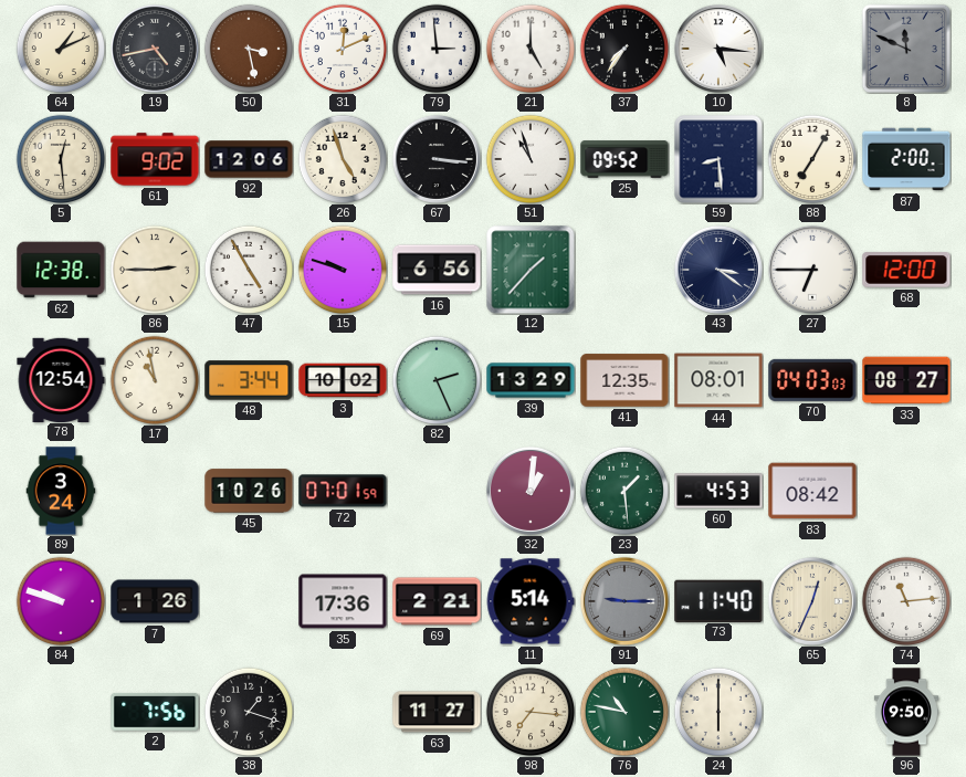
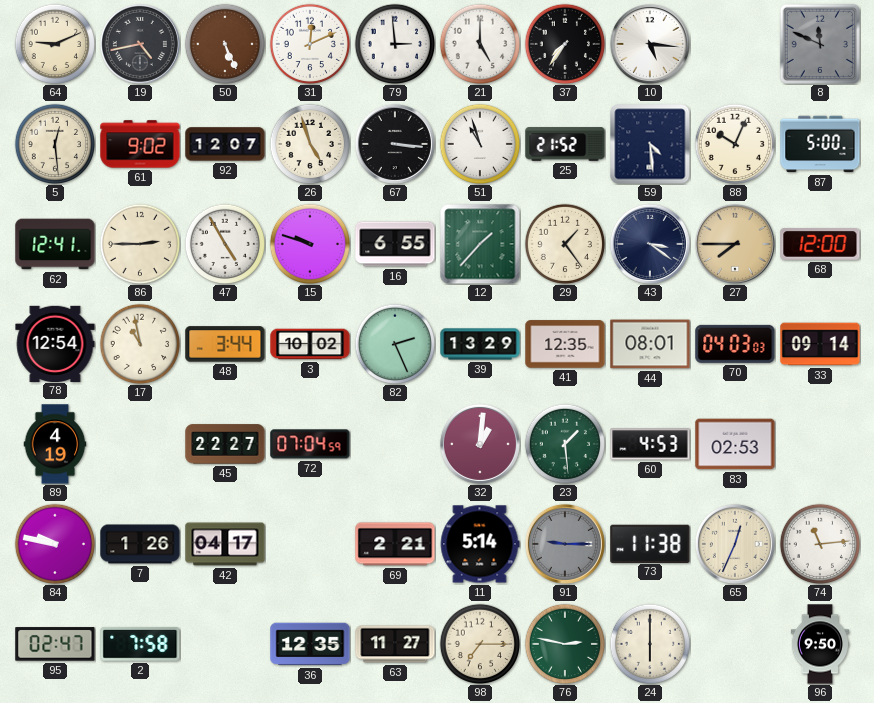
64: 1:11 -> 9:11
50: 3:28 -> 5:26
92: 12:06 -> 12:07
25: 09:52 -> 21:52
59: 8:29 -> 4:29
88: 7:05 -> 10:04
87: 2:00 -> 5:00
62: 12:38 -> 12:41
16: 6:56 -> 6:55
29: none -> 1:24
27: 6:45 -> 7:45
27 dial: white -> champagne
33: 08:27 -> 09:14
89: 3:24 -> 4:19
45: 10:26 -> 22:27
72: 07:01 -> 07:04
83: 08:42 -> 02:53
84: 9:48 -> 9:47
42: none -> 04:17
35: 17:36 -> none
73: 11:40 -> 11:38
95: none -> 02:47
2: 7:56 -> 7:58
38: 1:18 -> none
36: none -> 12:35
98: 7:16 -> 7:15
76: 10:47 -> 2:47
